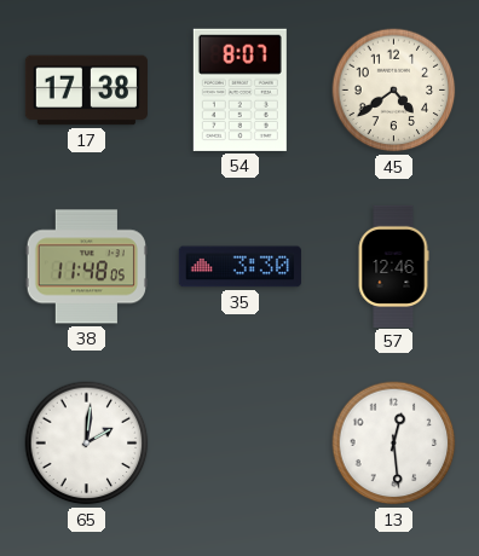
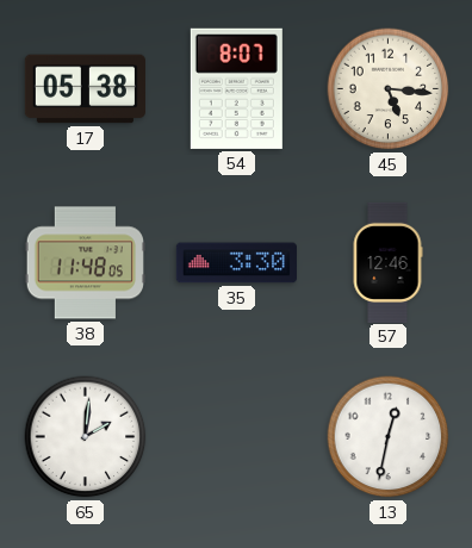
17: 17:38 -> 05:38
45: 4:39 -> 5:16
13: 12:29 -> 12:32
